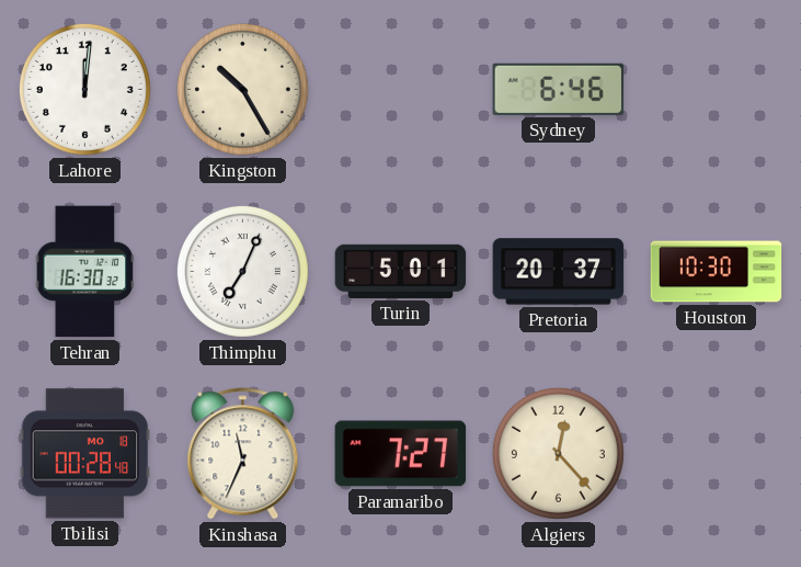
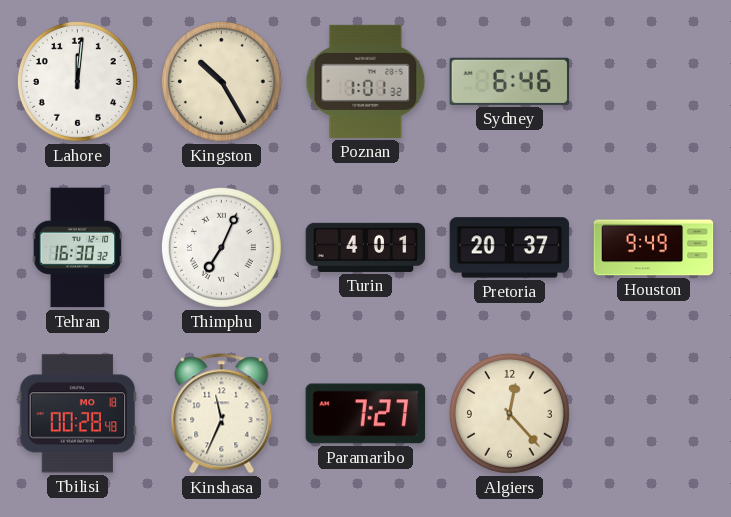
Poznan: none -> 1:01
Turin: 5:01 -> 4:01
Houston: 10:30 -> 9:49
